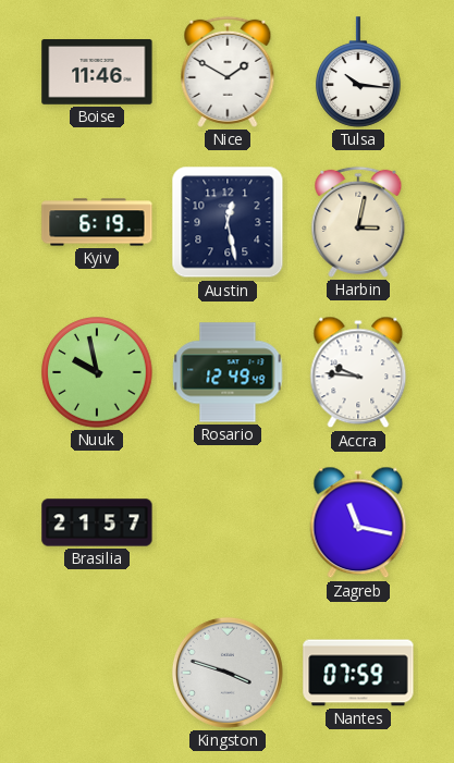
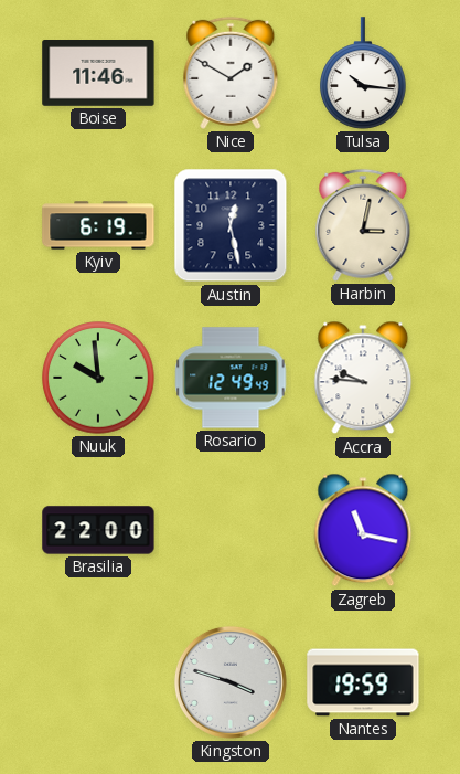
Nuuk: 9:58 -> 9:59
Brasilia: 21:57 -> 22:00
Nantes: 07:59 -> 19:59
